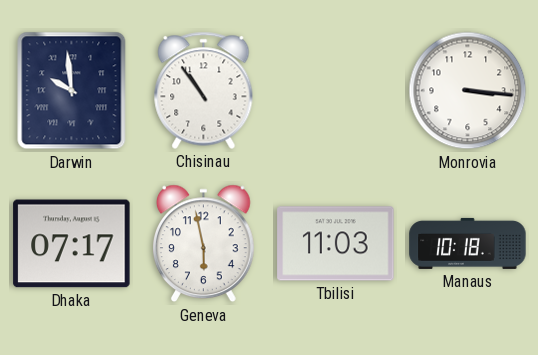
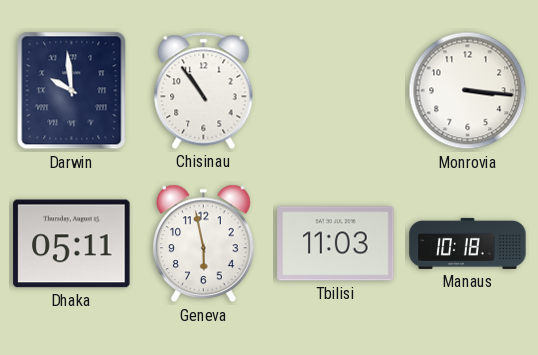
Dhaka: 07:17 -> 05:11
